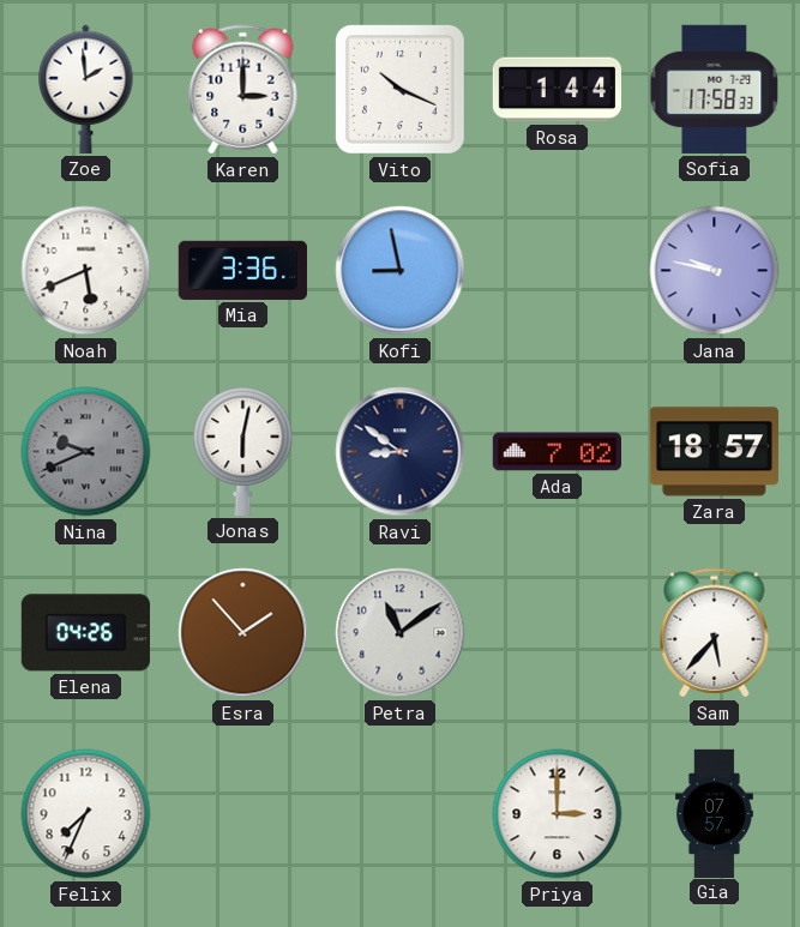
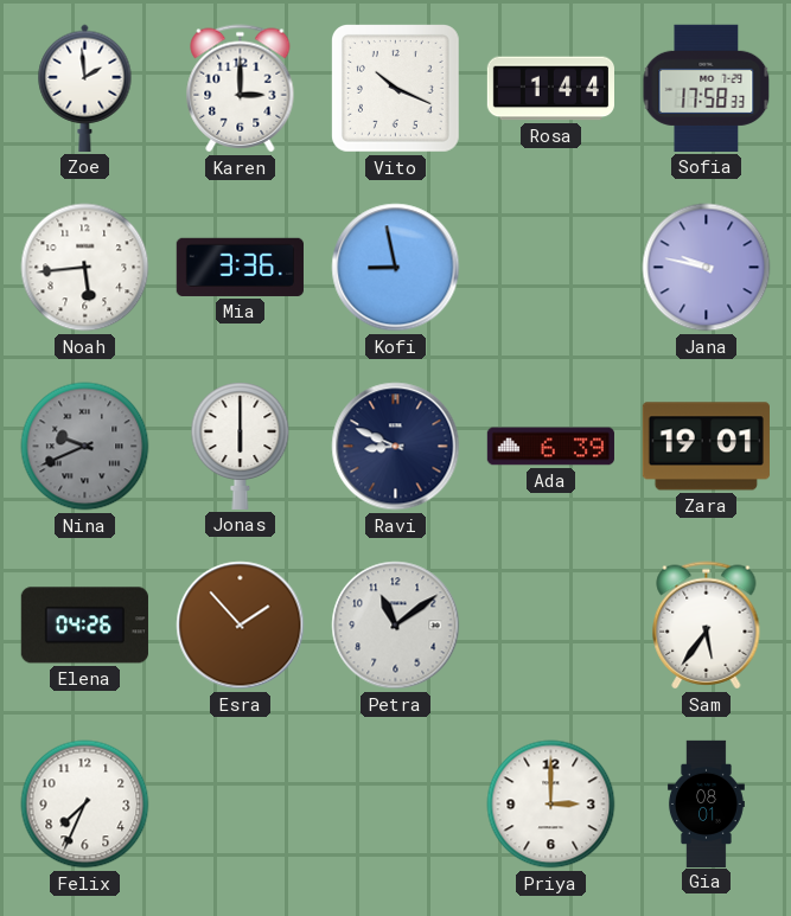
Noah: 5:41 -> 5:44
Jonas: 6:02 -> 6:00
Ravi: 8:51 -> 8:49
Ada: 7:02 -> 6:39
Zara: 18:57 -> 19:01
Sam: 5:37 -> 5:36
Gia: 07:57 -> 08:01
